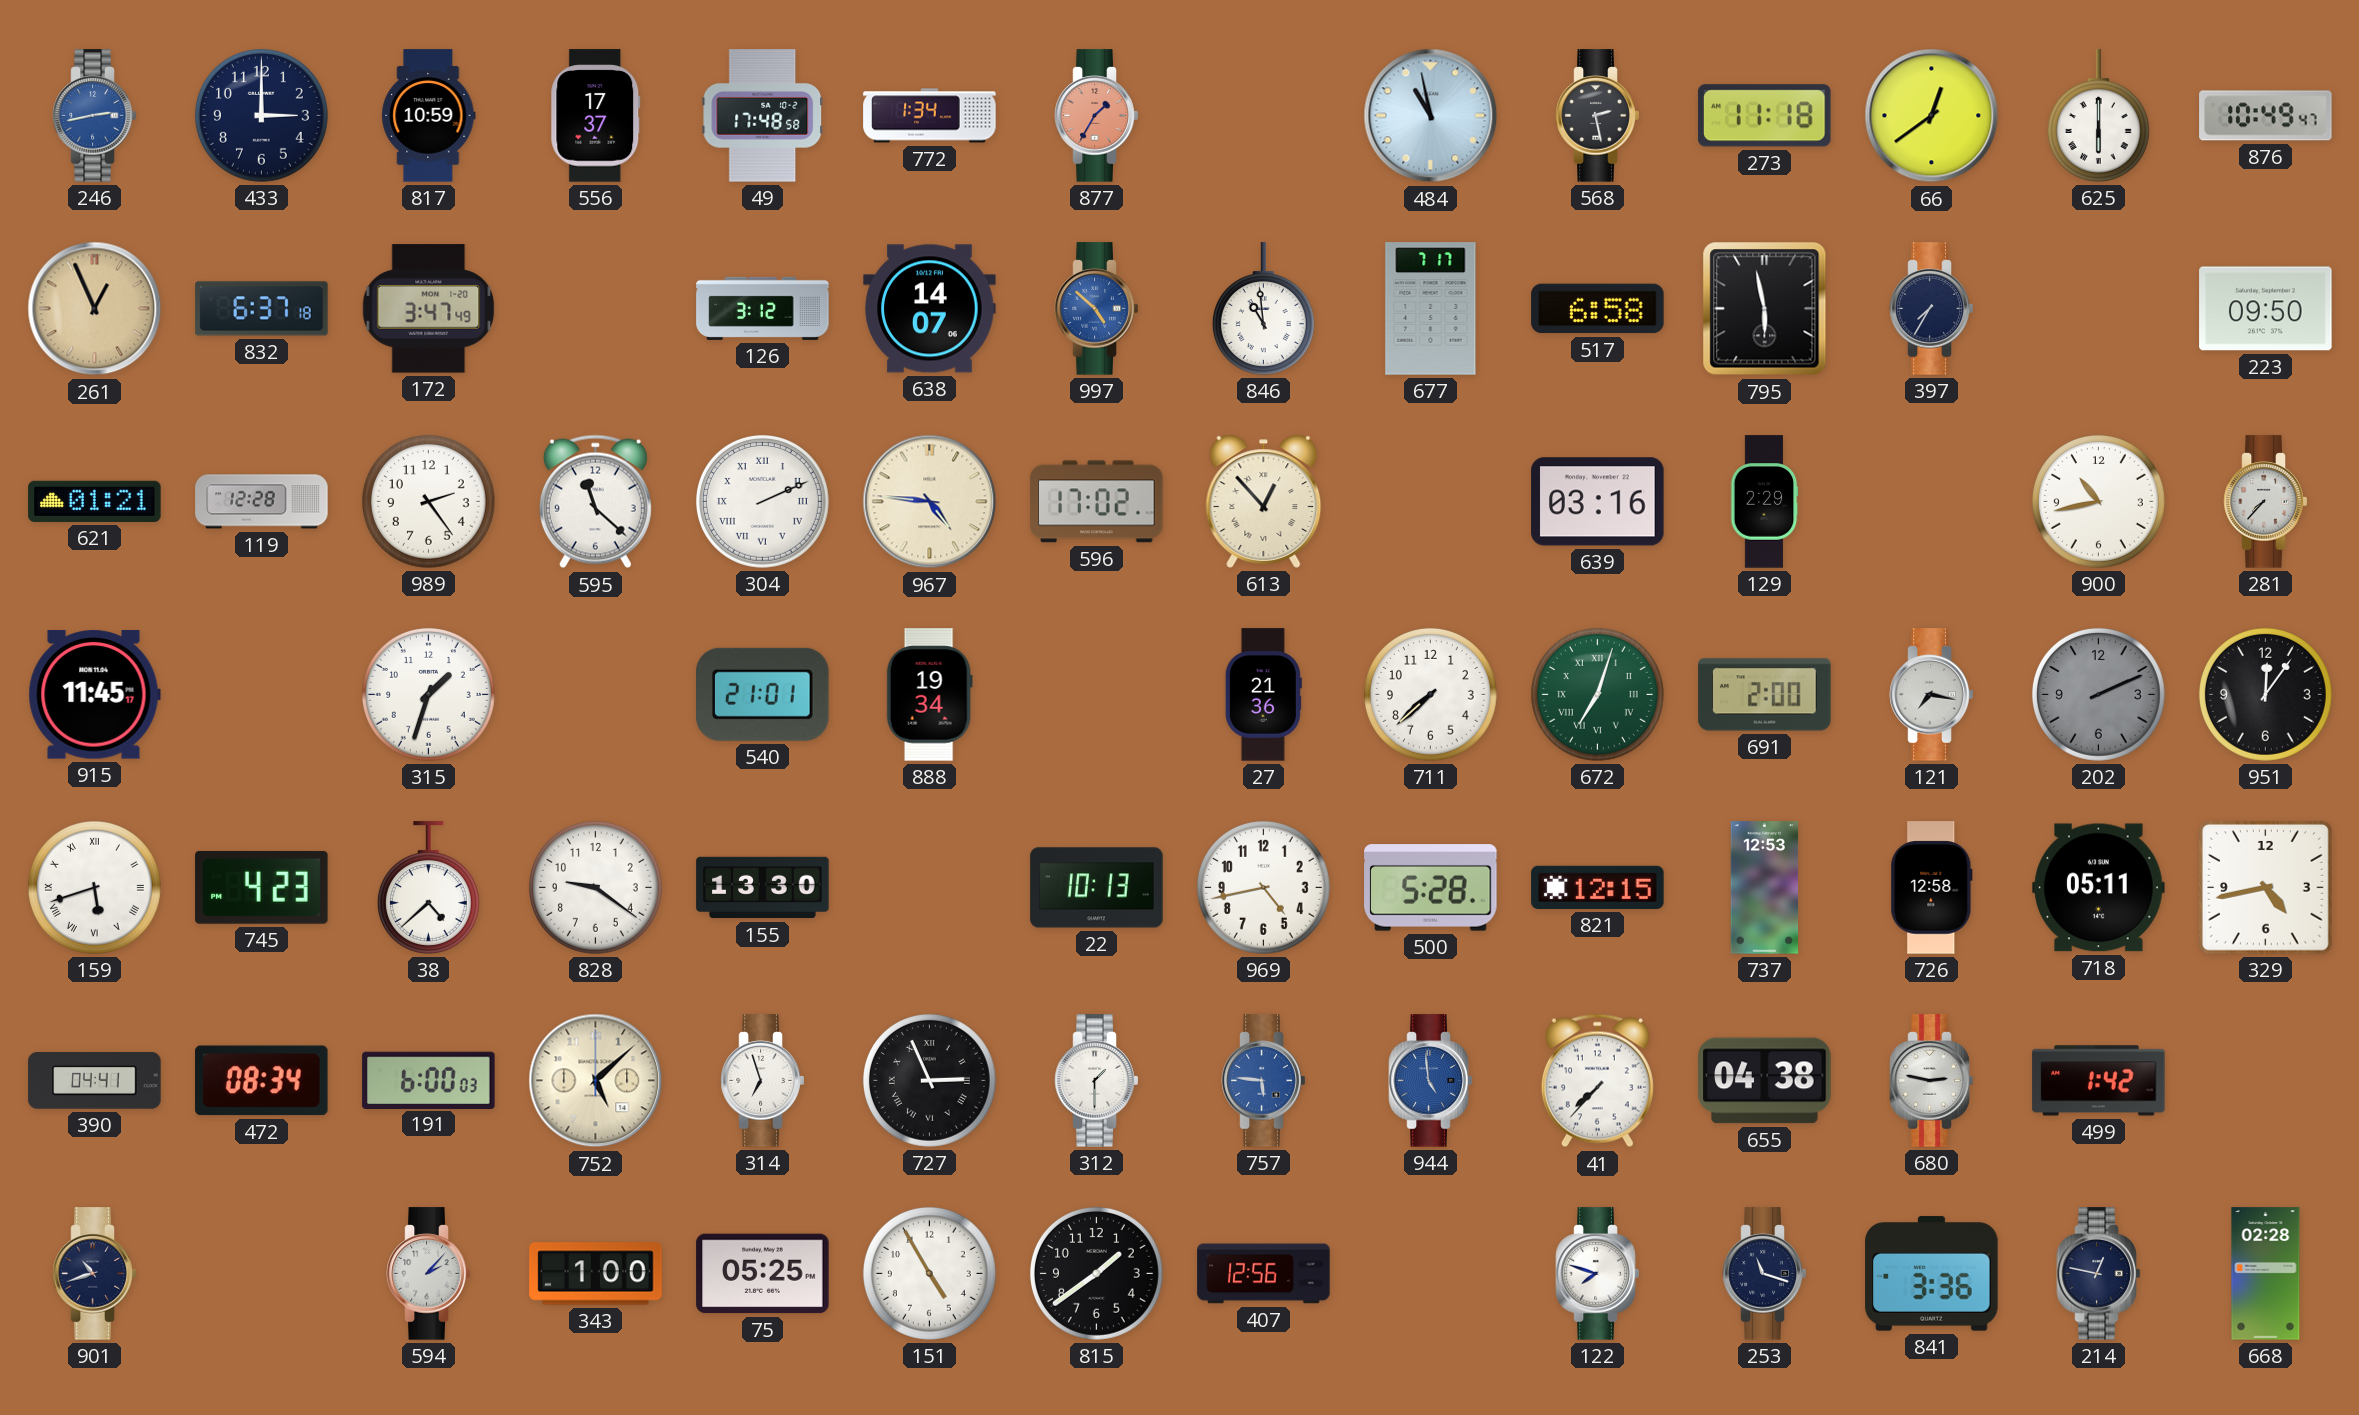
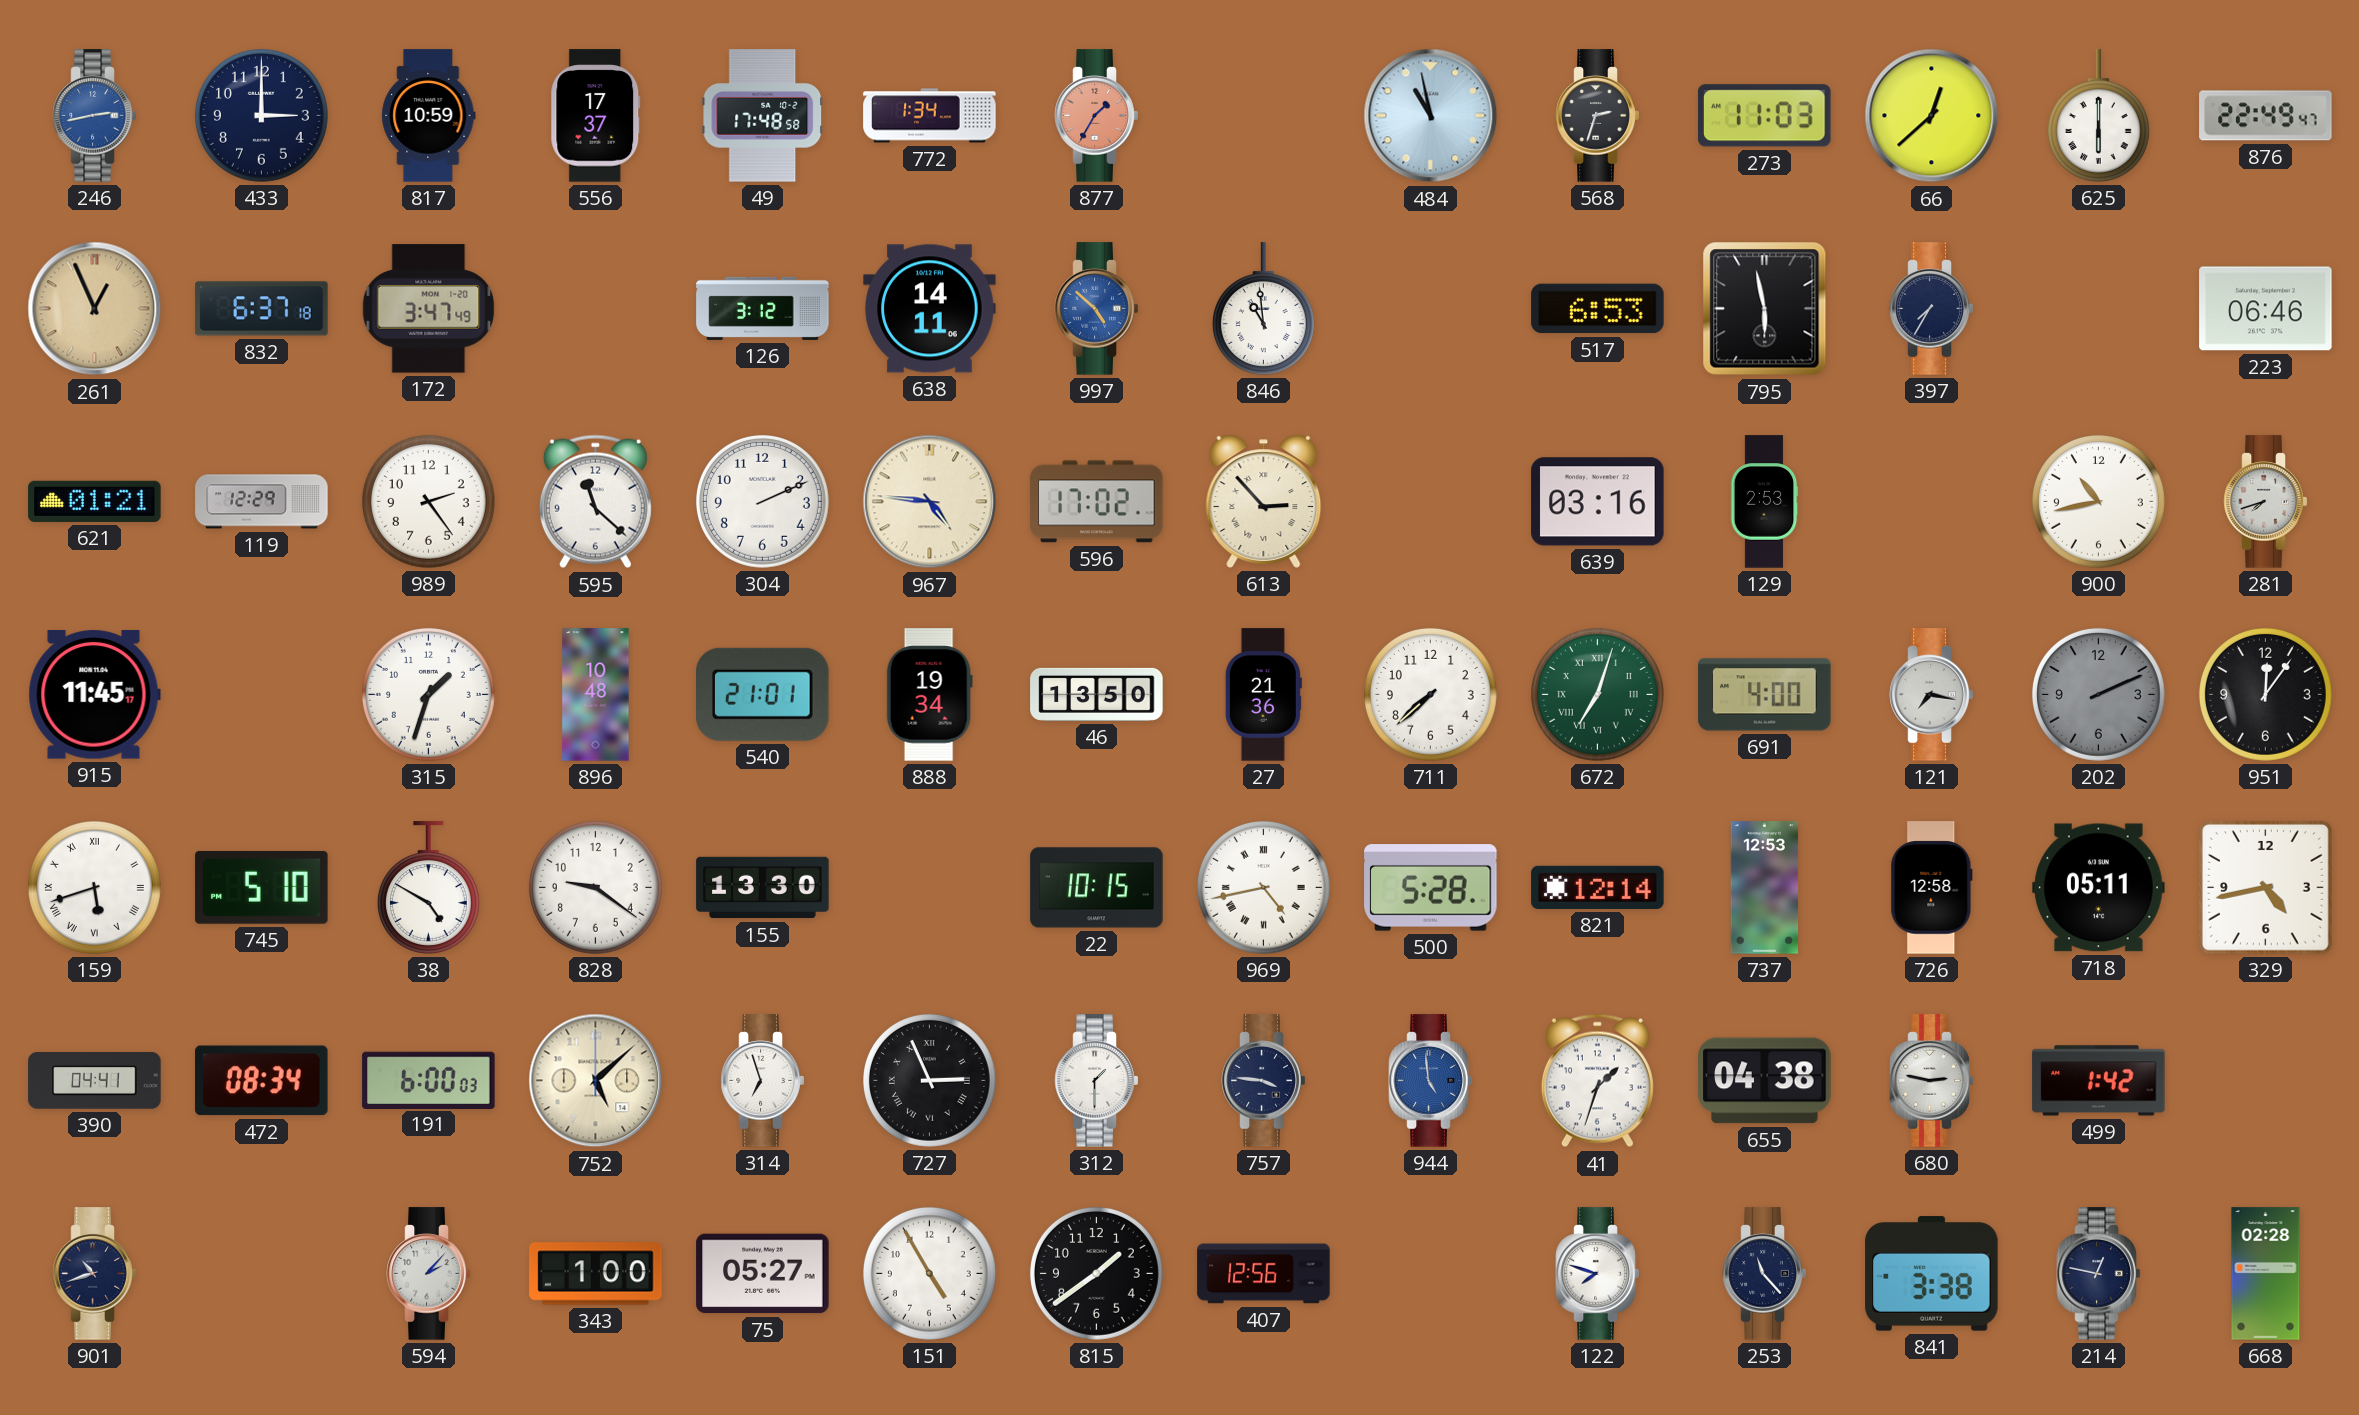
568: 2:28 -> 2:33
273: 11:18 -> 11:03
66: 12:39 -> 12:38
876: 10:49 -> 22:49
638: 14:07 -> 14:11
677: 7:17 -> none
517: 6:58 -> 6:53
223: 09:50 -> 06:46
119: 12:28 -> 12:29
304 numerals: Roman -> Arabic
613: 12:53 -> 2:53
129: 2:29 -> 2:53
281: 7:37 -> 7:42
896: none -> 10:48
46: none -> 13:50
691: 2:00 -> 4:00
745: 4:23 -> 5:10
38: 4:38 -> 4:50
22: 10:13 -> 10:15
969 numerals: Arabic -> Roman
821: 12:15 -> 12:14
757: 5:46 -> 3:46
757 dial: blue -> navy
41: 7:37 -> 1:33
75: 05:25 -> 05:27
253: 11:18 -> 11:23
841: 3:36 -> 3:38
